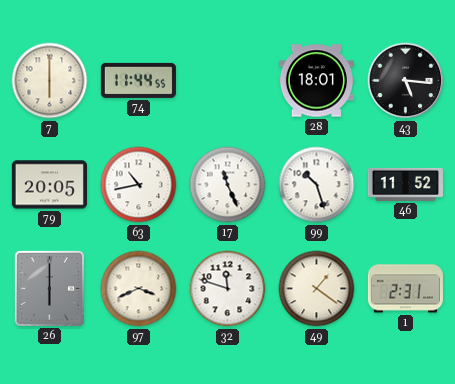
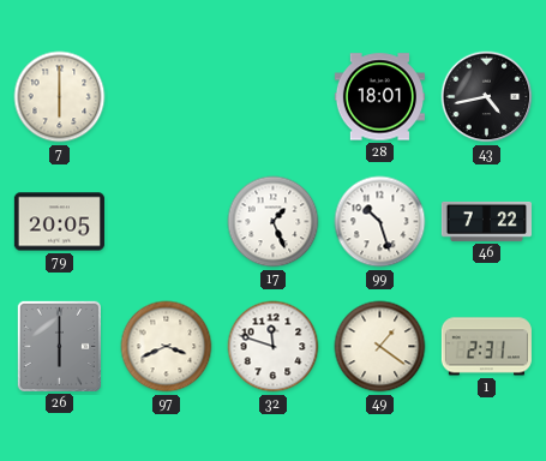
74: 11:44 -> none
43: 5:16 -> 4:43
63: 10:43 -> none
17: 11:26 -> 1:26
46: 11:52 -> 7:22
